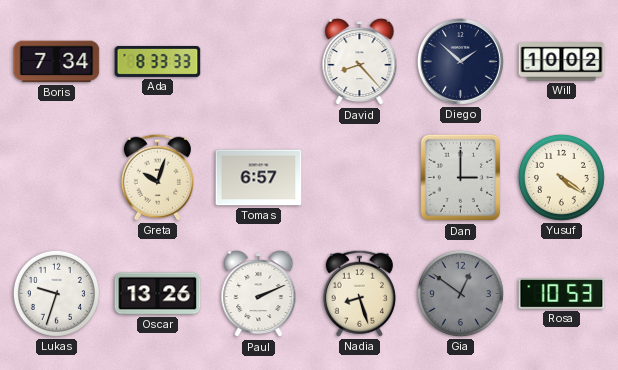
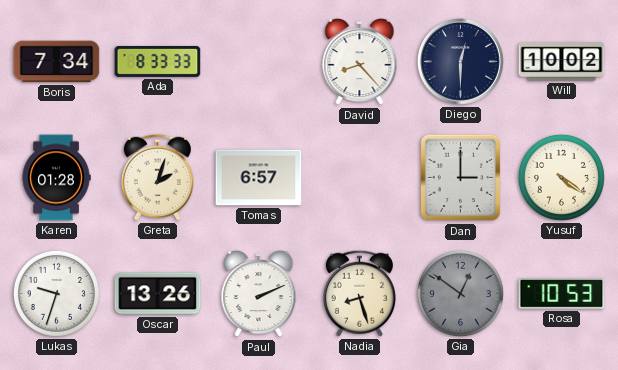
Diego: 1:52 -> 12:30
Karen: none -> 01:28
Greta: 10:03 -> 2:03
